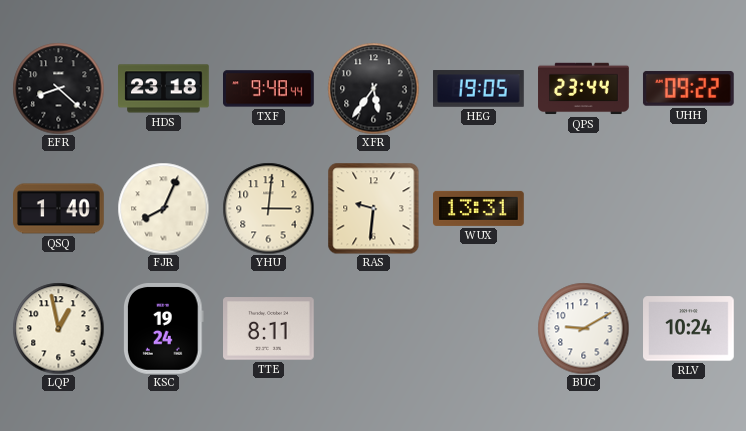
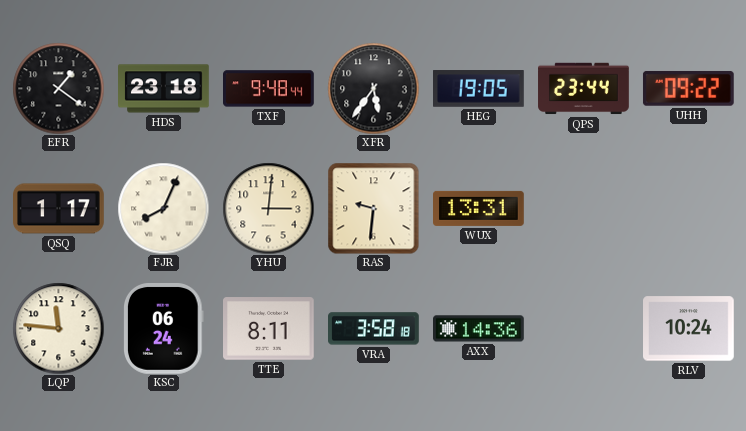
EFR: 8:22 -> 1:21
QSQ: 1:40 -> 1:17
LQP: 12:58 -> 11:46
KSC: 19:24 -> 06:24
VRA: none -> 3:58
AXX: none -> 14:36
BUC: 9:10 -> none
